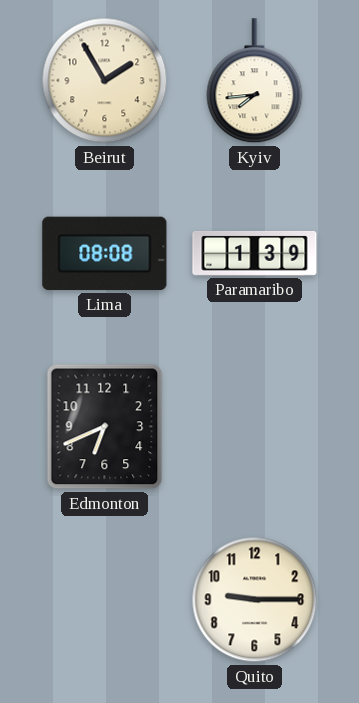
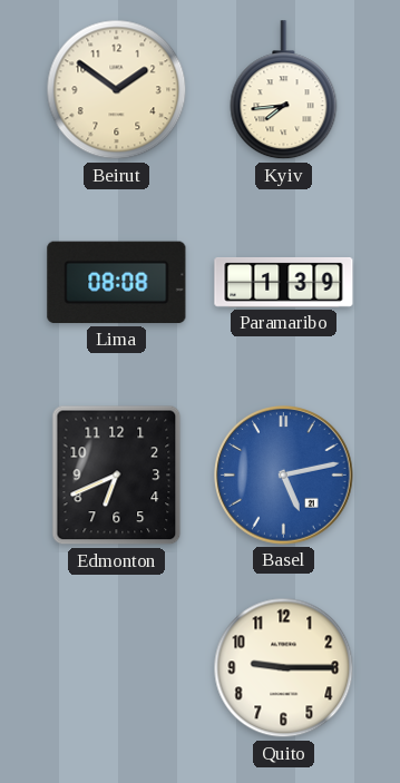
Beirut: 1:55 -> 1:51
Basel: none -> 5:13
